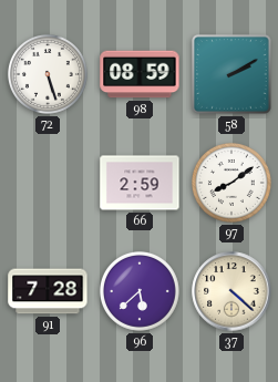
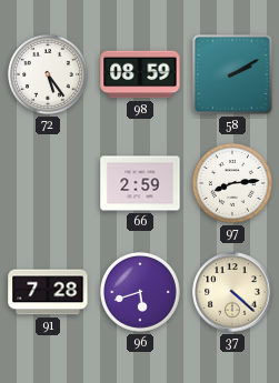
72: 5:27 -> 5:24
97: 8:09 -> 8:14
96: 5:38 -> 5:42
